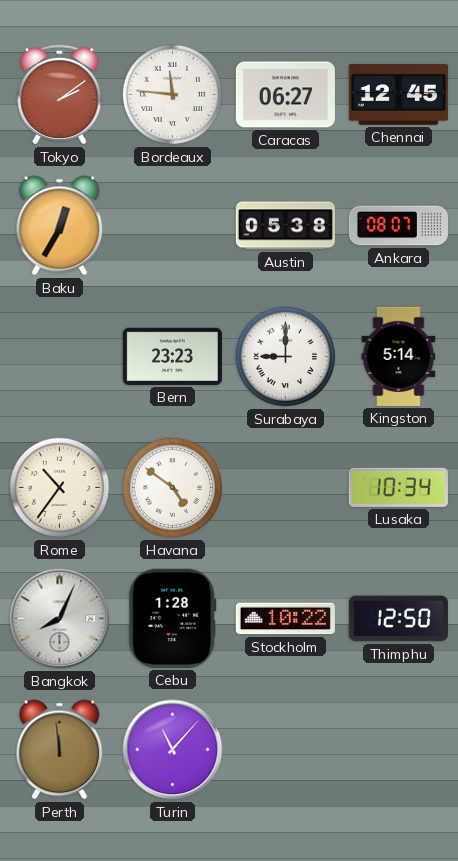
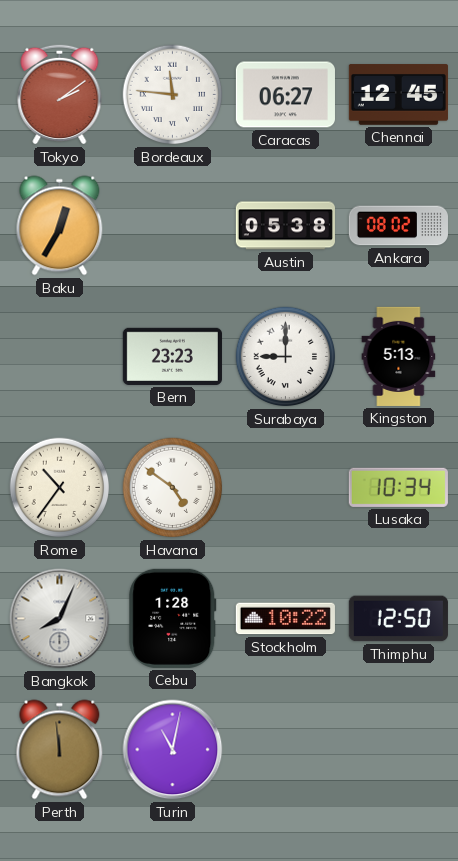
Ankara: 08:07 -> 08:02
Kingston: 5:14 -> 5:13
Turin: 11:07 -> 11:02
